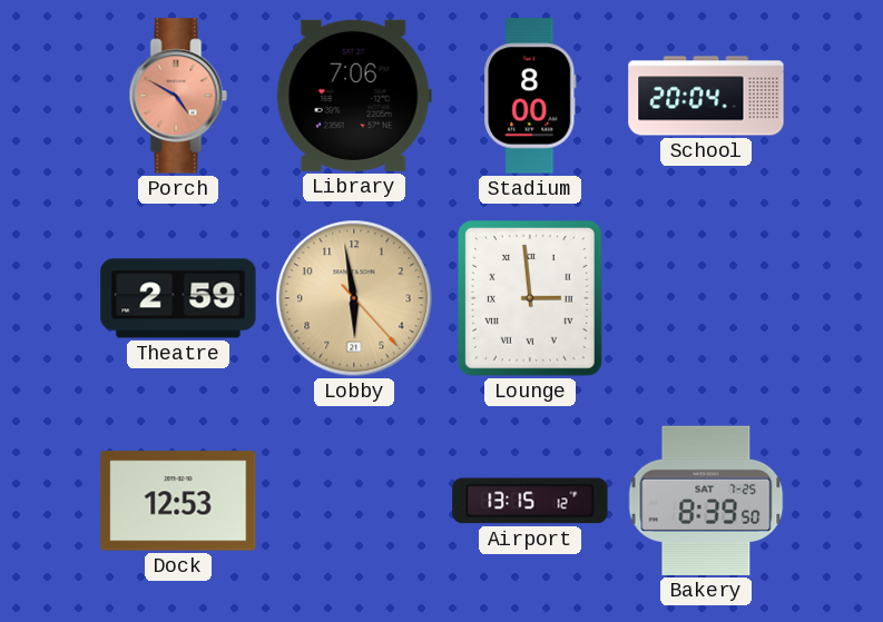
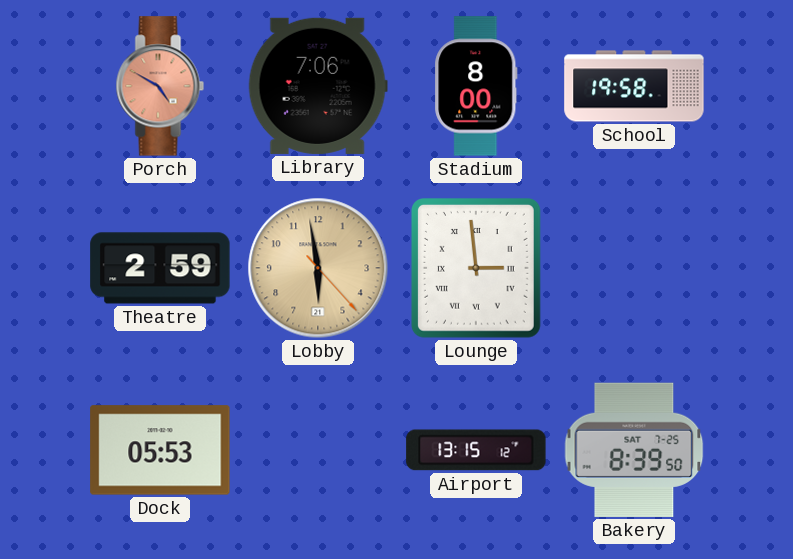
School: 20:04 -> 19:58
Dock: 12:53 -> 05:53
